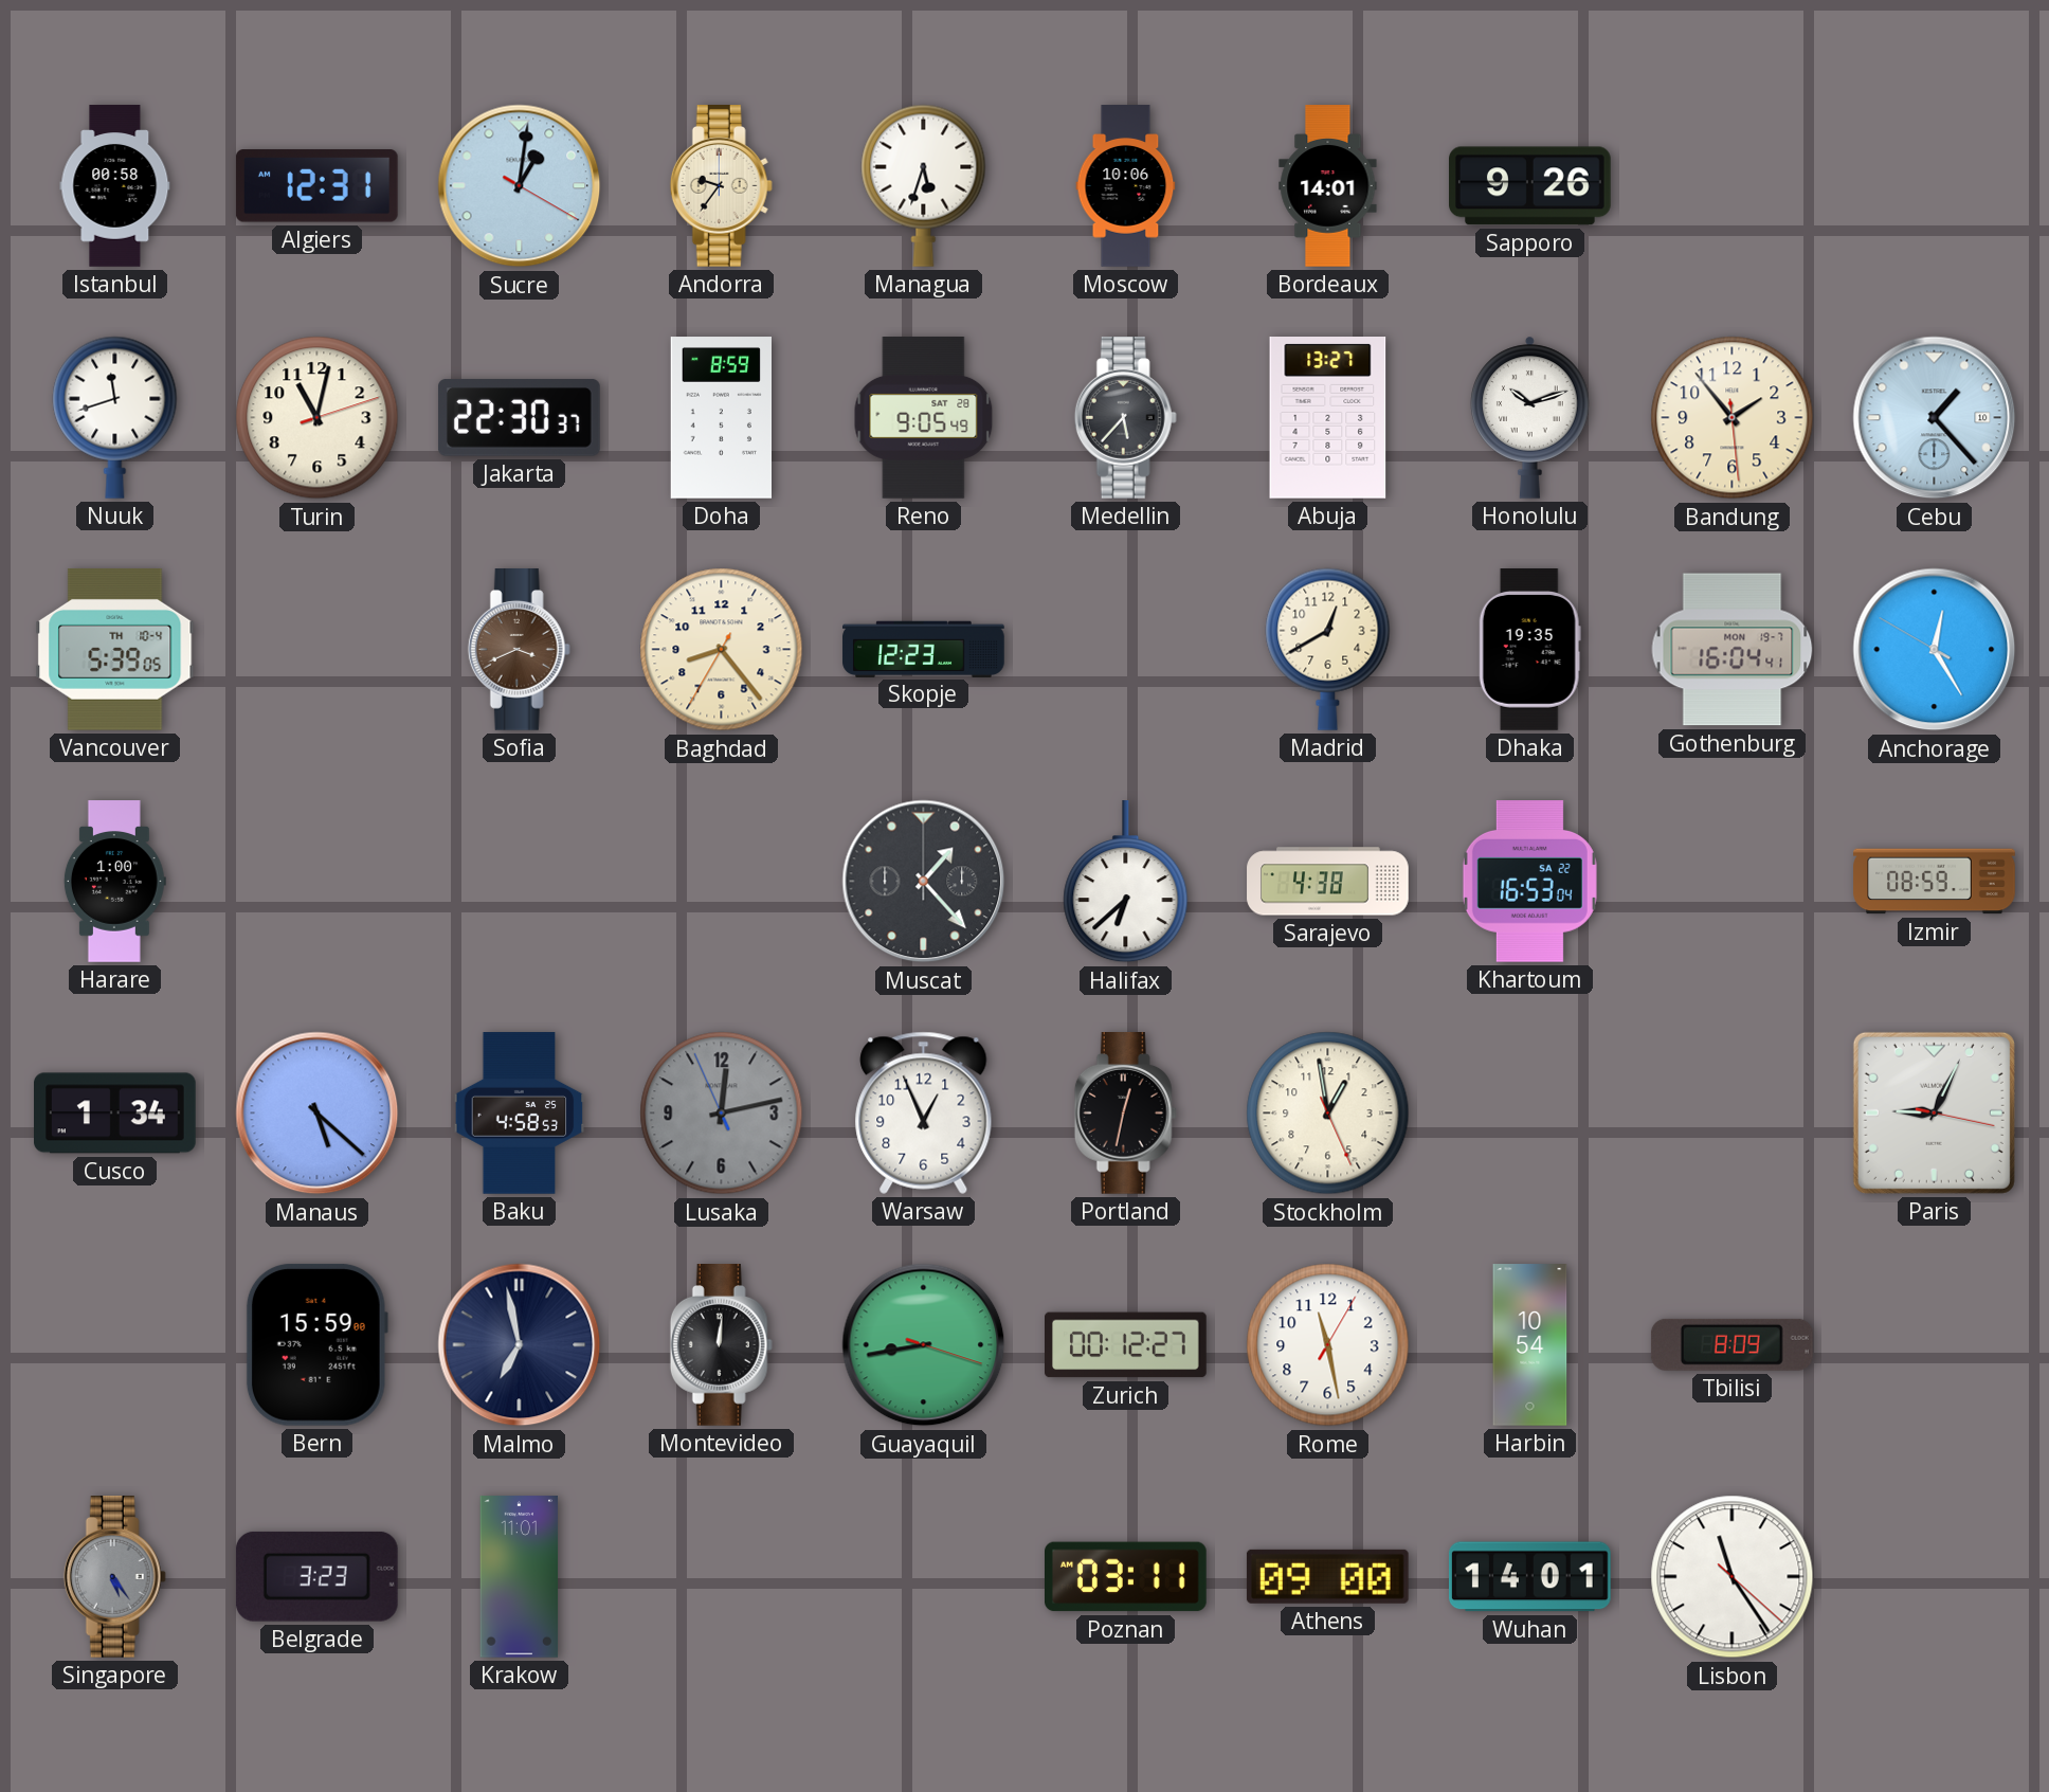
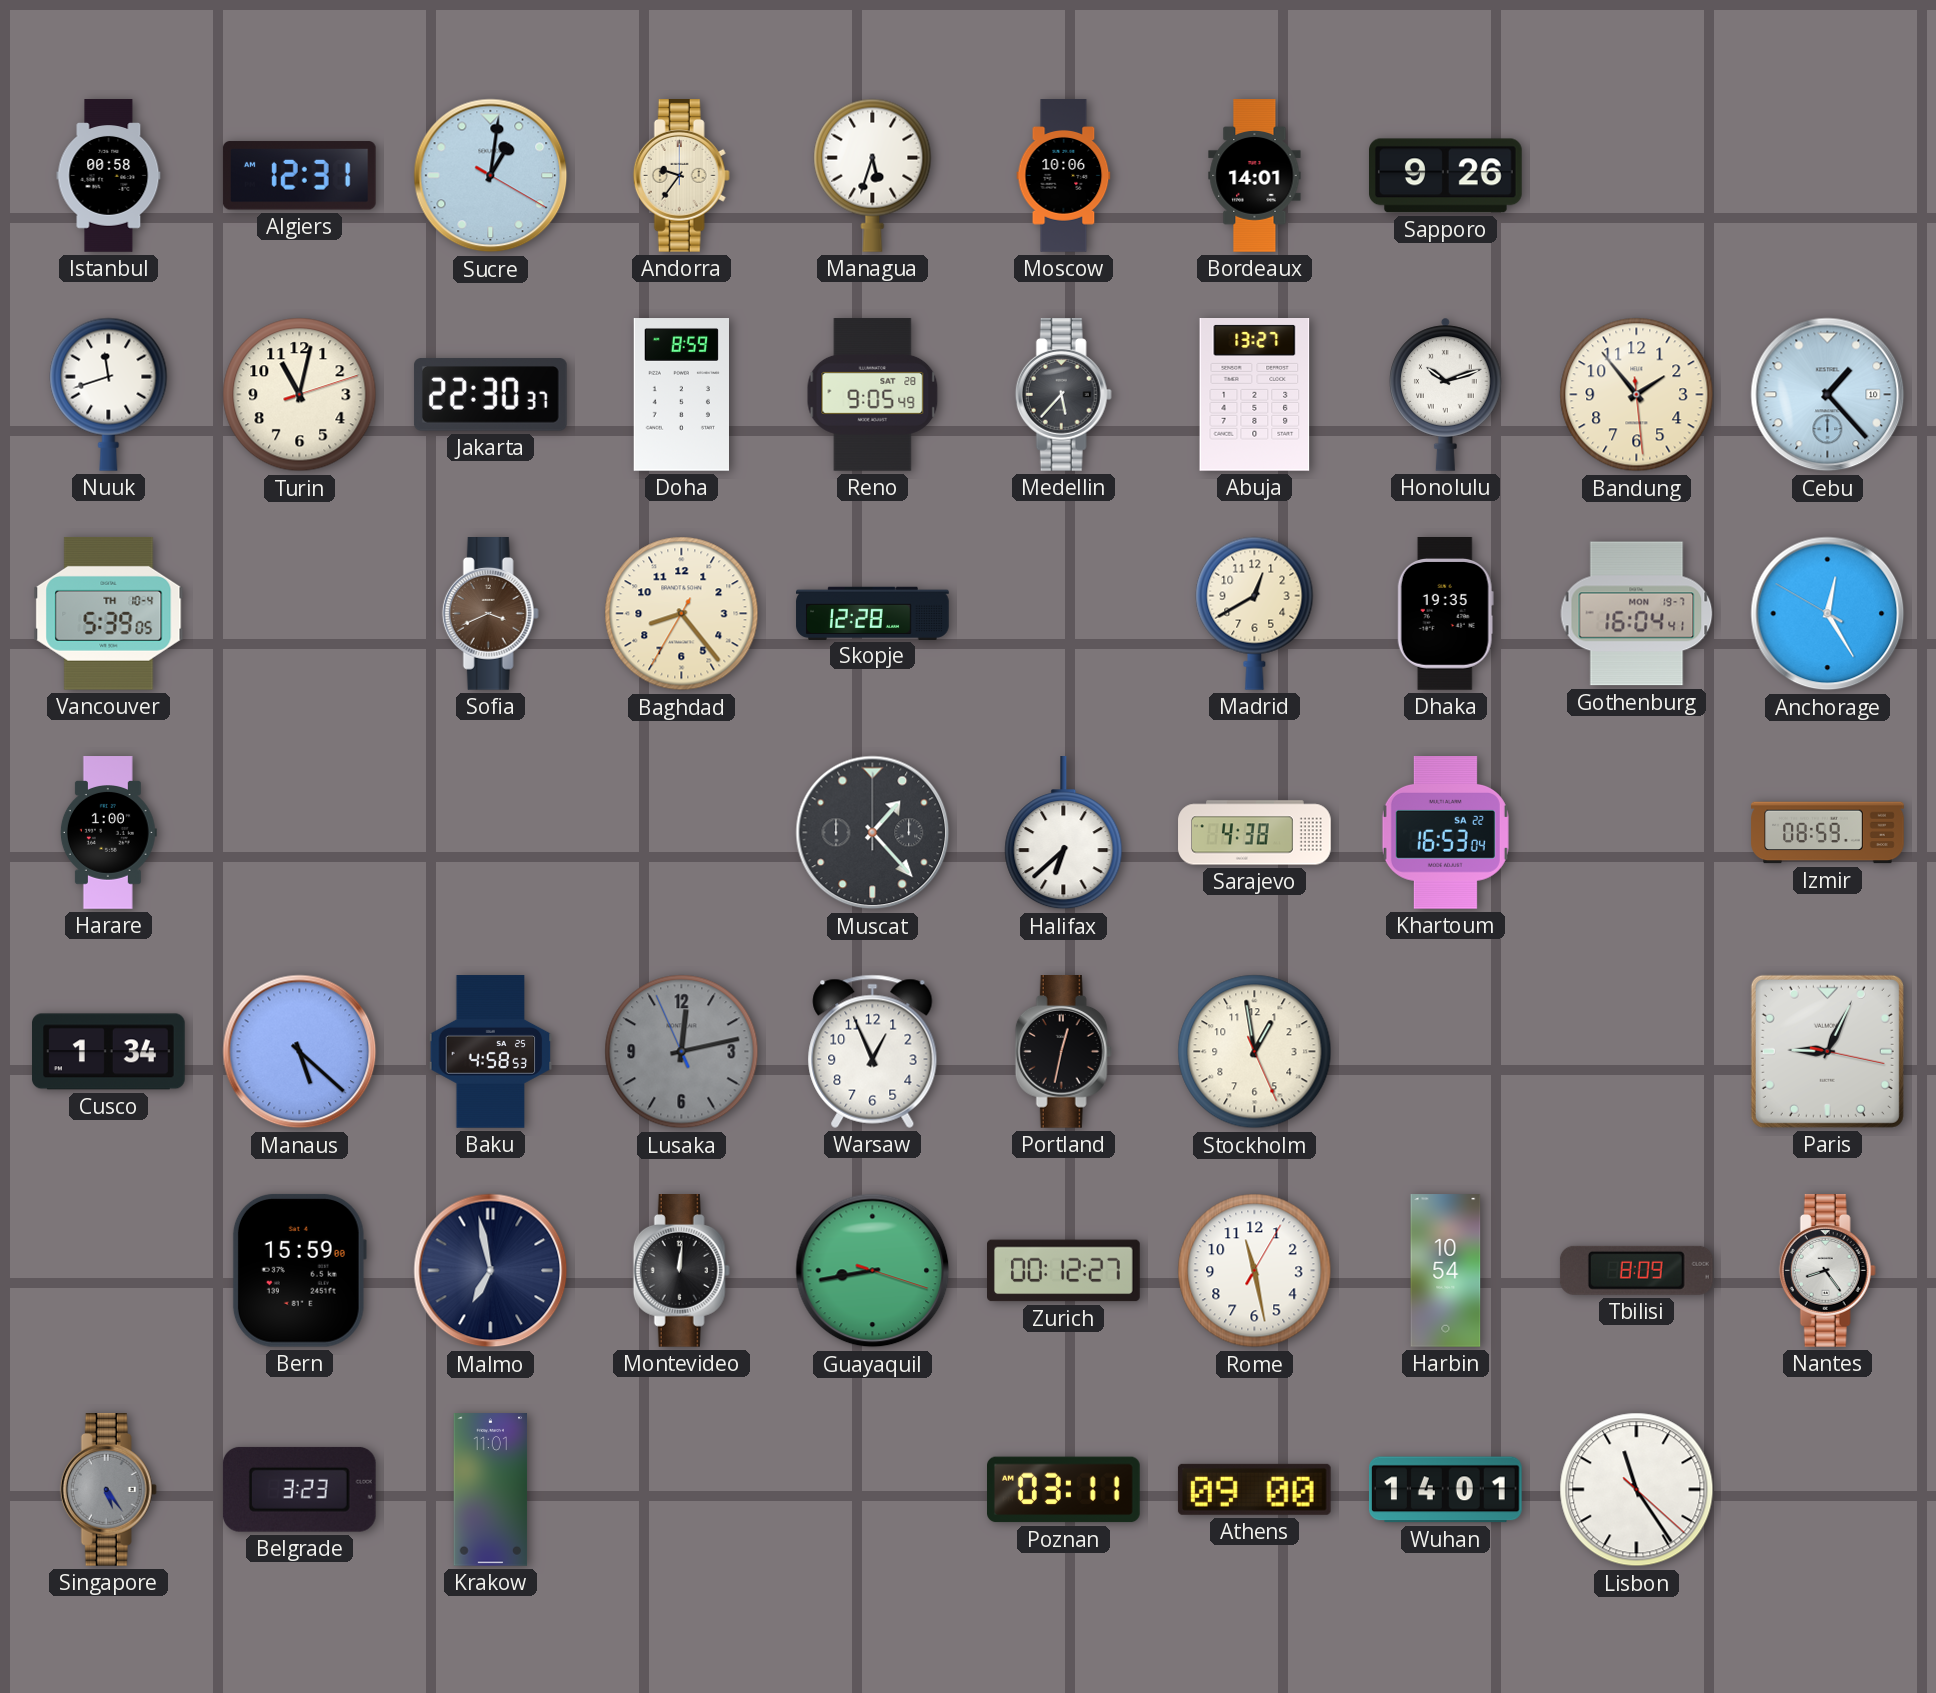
Skopje: 12:23 -> 12:28
Nantes: none -> 8:24
